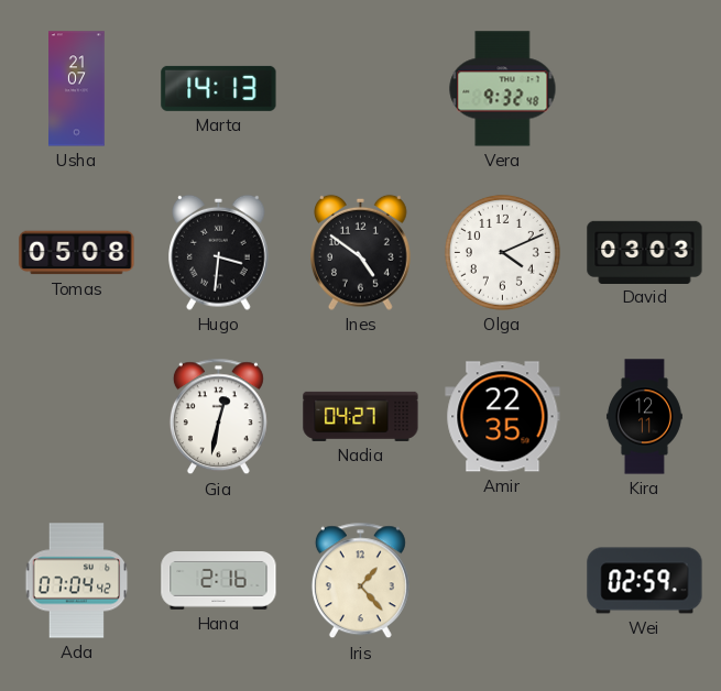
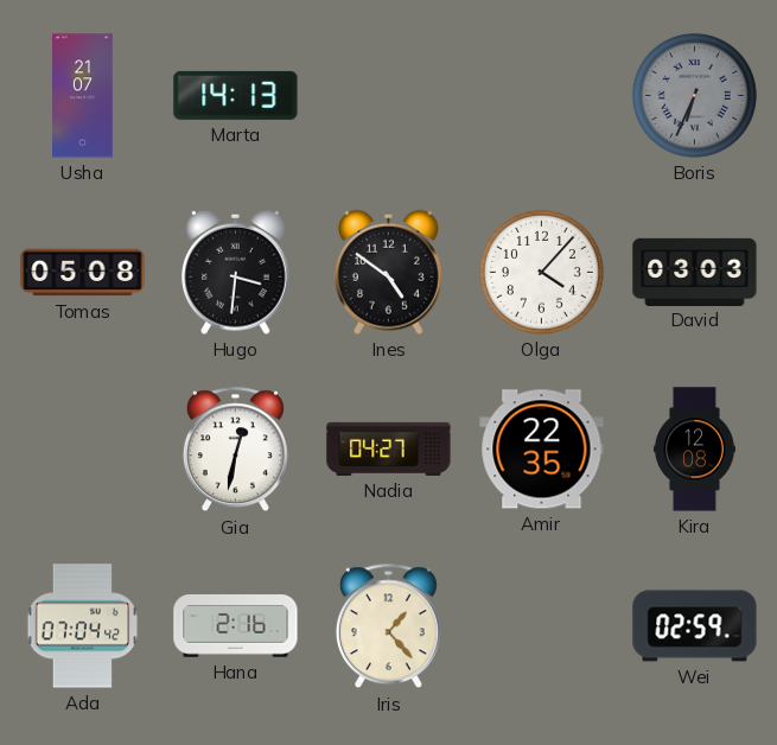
Vera: 9:32 -> none
Boris: none -> 6:34
Olga: 4:11 -> 4:07
Kira: 12:11 -> 12:08
